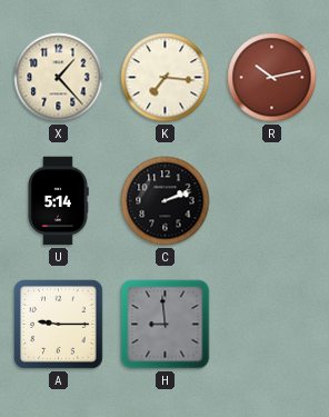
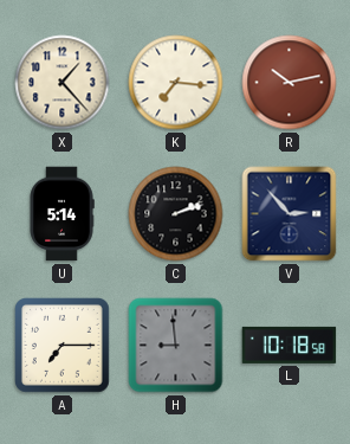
V: none -> 2:53
A: 9:15 -> 7:15
L: none -> 10:18
